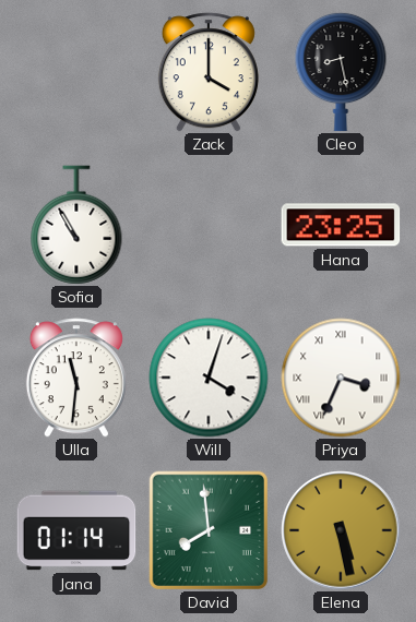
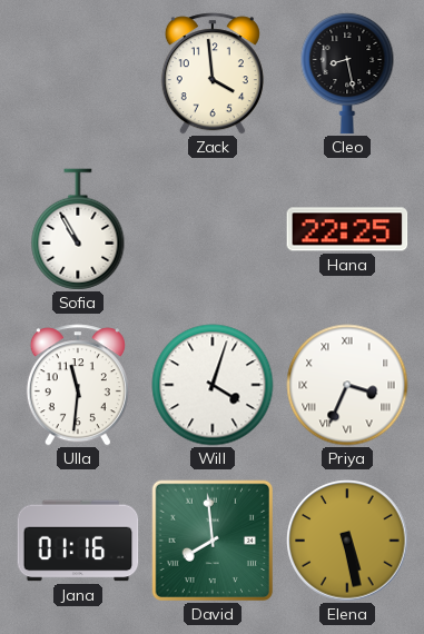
Zack: 4:00 -> 3:59
Hana: 23:25 -> 22:25
Jana: 01:14 -> 01:16
